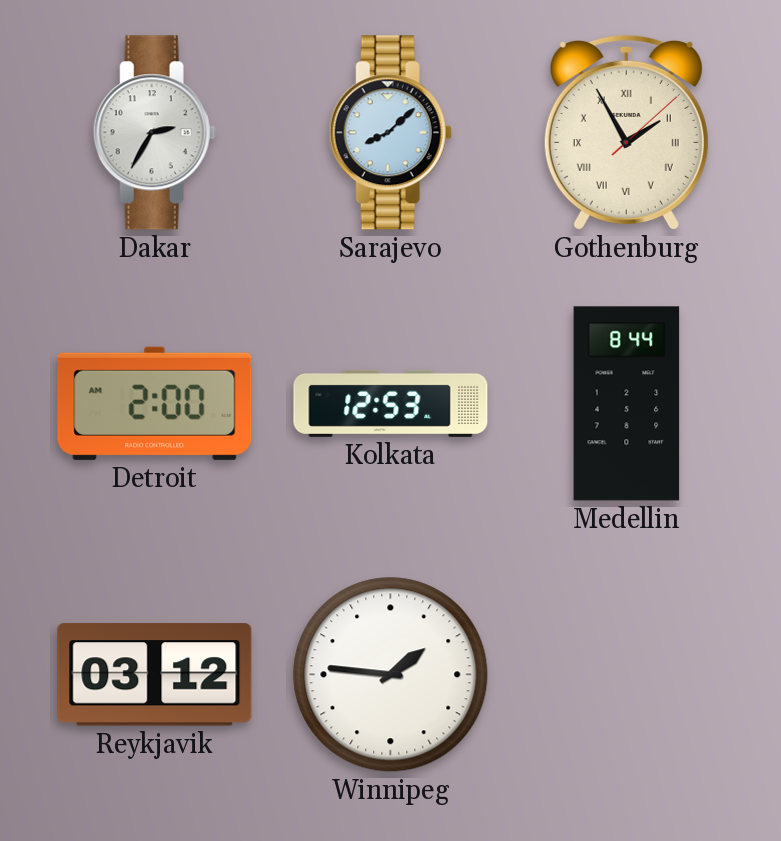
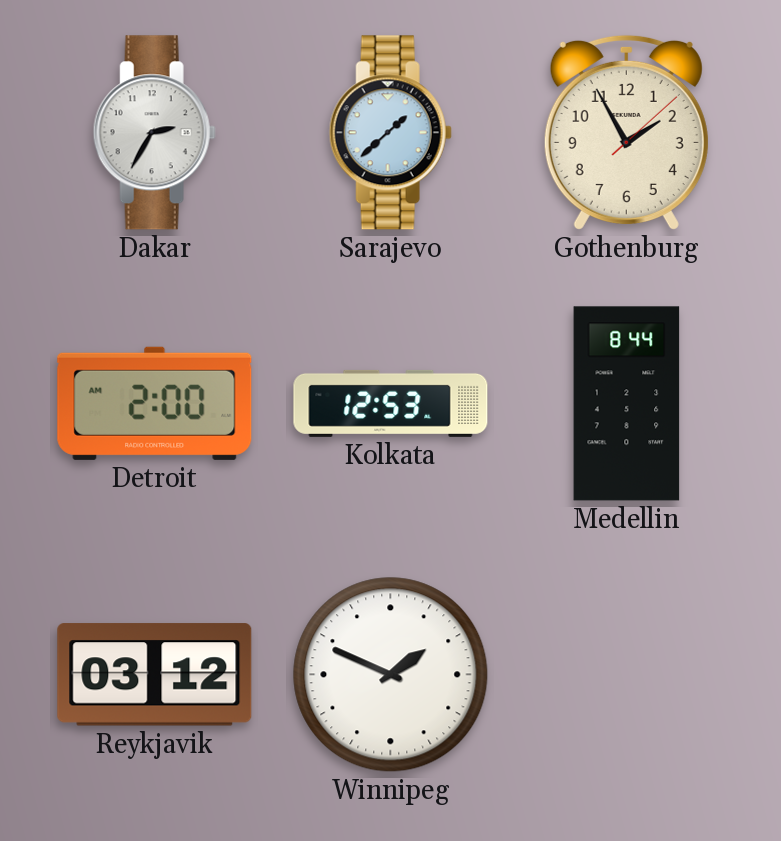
Sarajevo: 8:08 -> 1:38
Gothenburg numerals: Roman -> Arabic
Winnipeg: 1:46 -> 1:49
